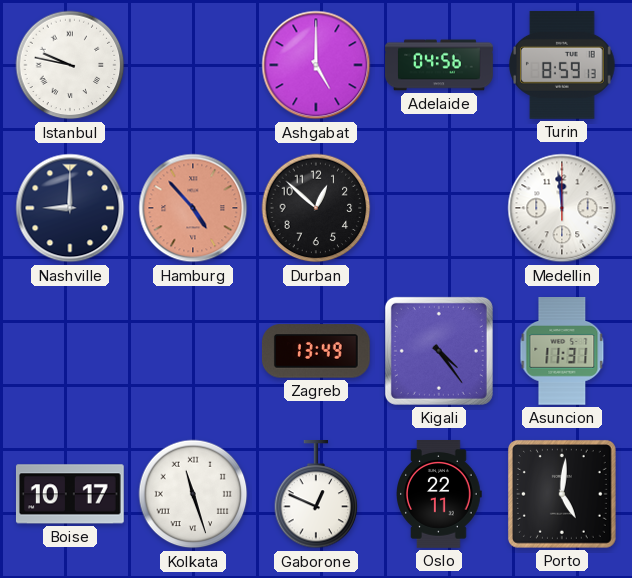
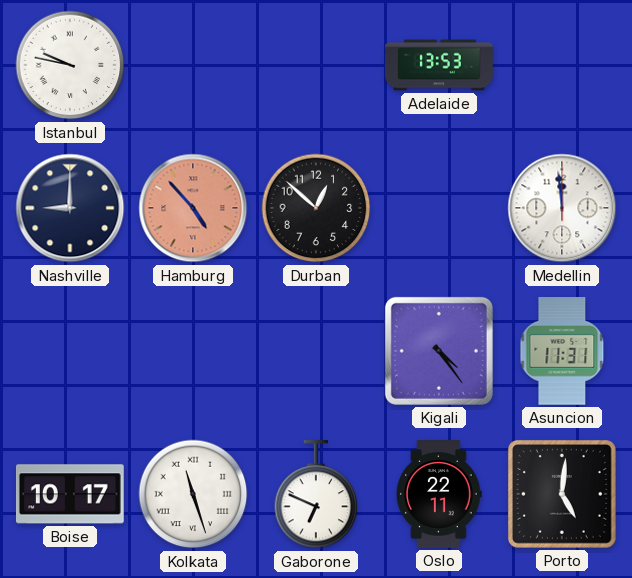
Ashgabat: 5:00 -> none
Adelaide: 04:56 -> 13:53
Turin: 8:59 -> none
Zagreb: 13:49 -> none
Gaborone: 12:49 -> 6:49
